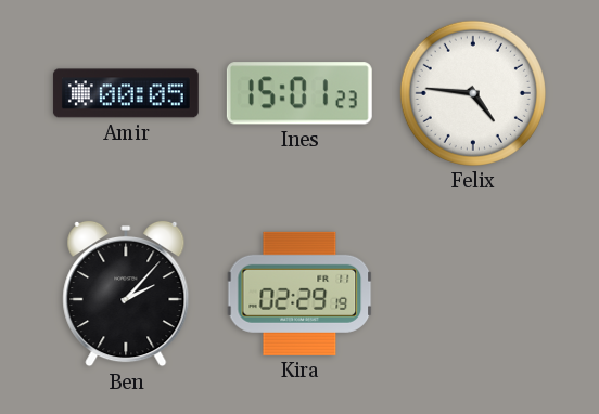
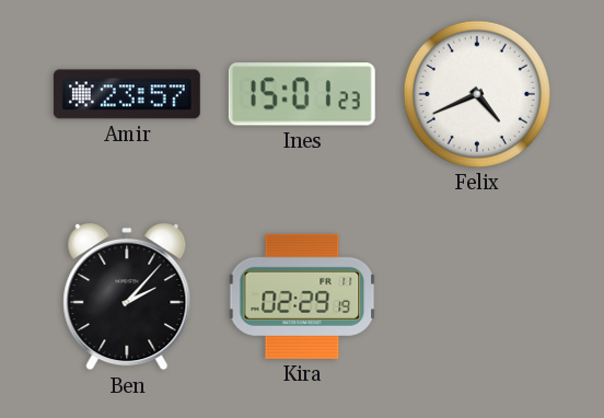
Amir: 00:05 -> 23:57
Felix: 4:46 -> 4:41
